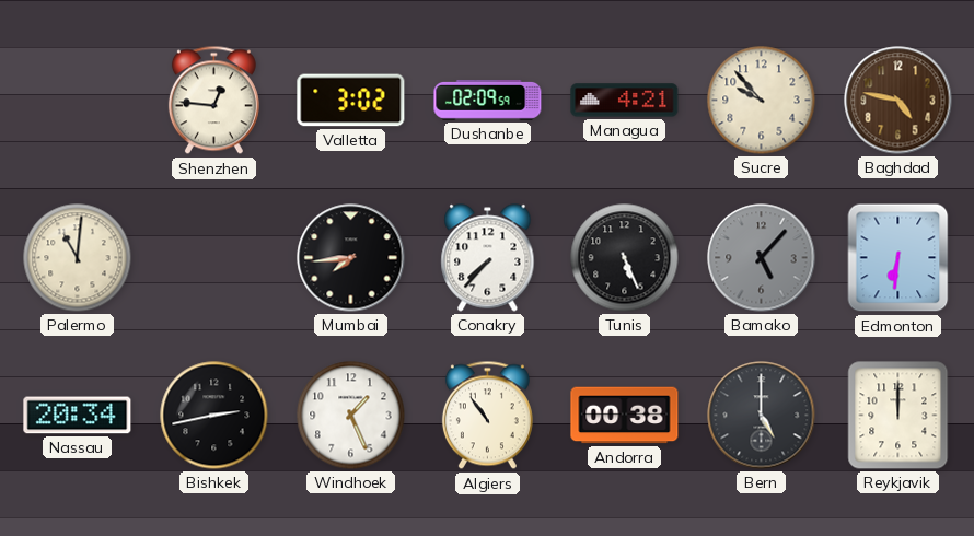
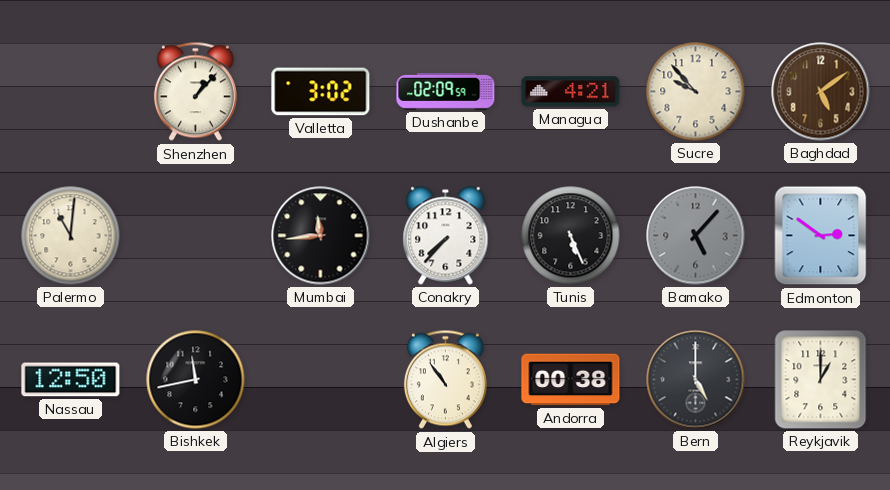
Shenzhen: 12:46 -> 1:07
Baghdad: 4:47 -> 5:09
Mumbai: 7:44 -> 11:44
Edmonton: 6:31 -> 2:51
Nassau: 20:34 -> 12:50
Bishkek: 2:43 -> 11:43
Windhoek: 1:26 -> none
Reykjavik: 12:00 -> 1:00
